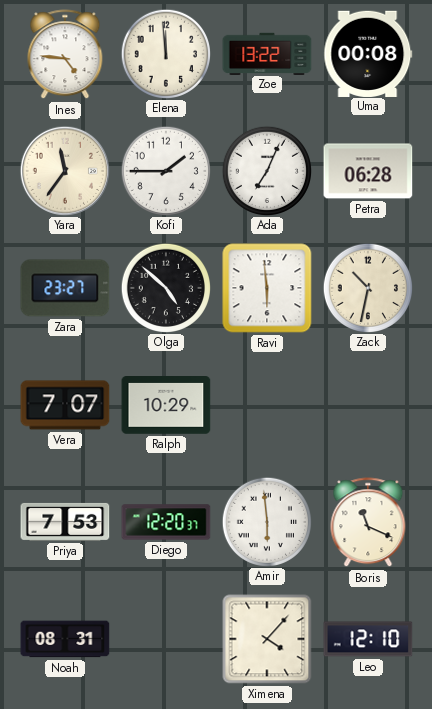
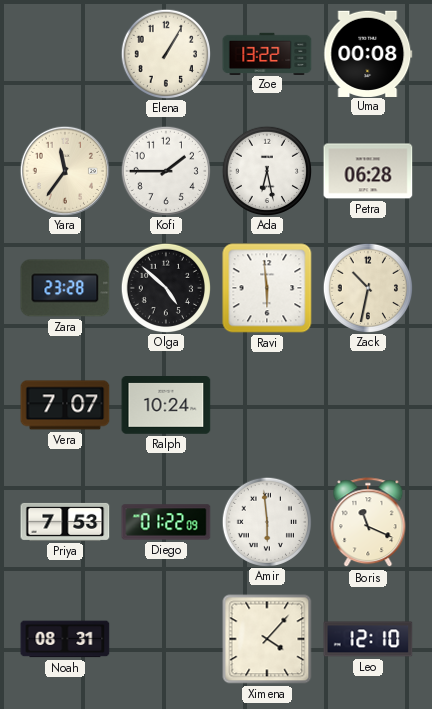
Ines: 4:46 -> none
Elena: 11:59 -> 1:05
Ada: 7:04 -> 6:28
Zara: 23:27 -> 23:28
Ralph: 10:29 -> 10:24
Diego: 12:20 -> 01:22
